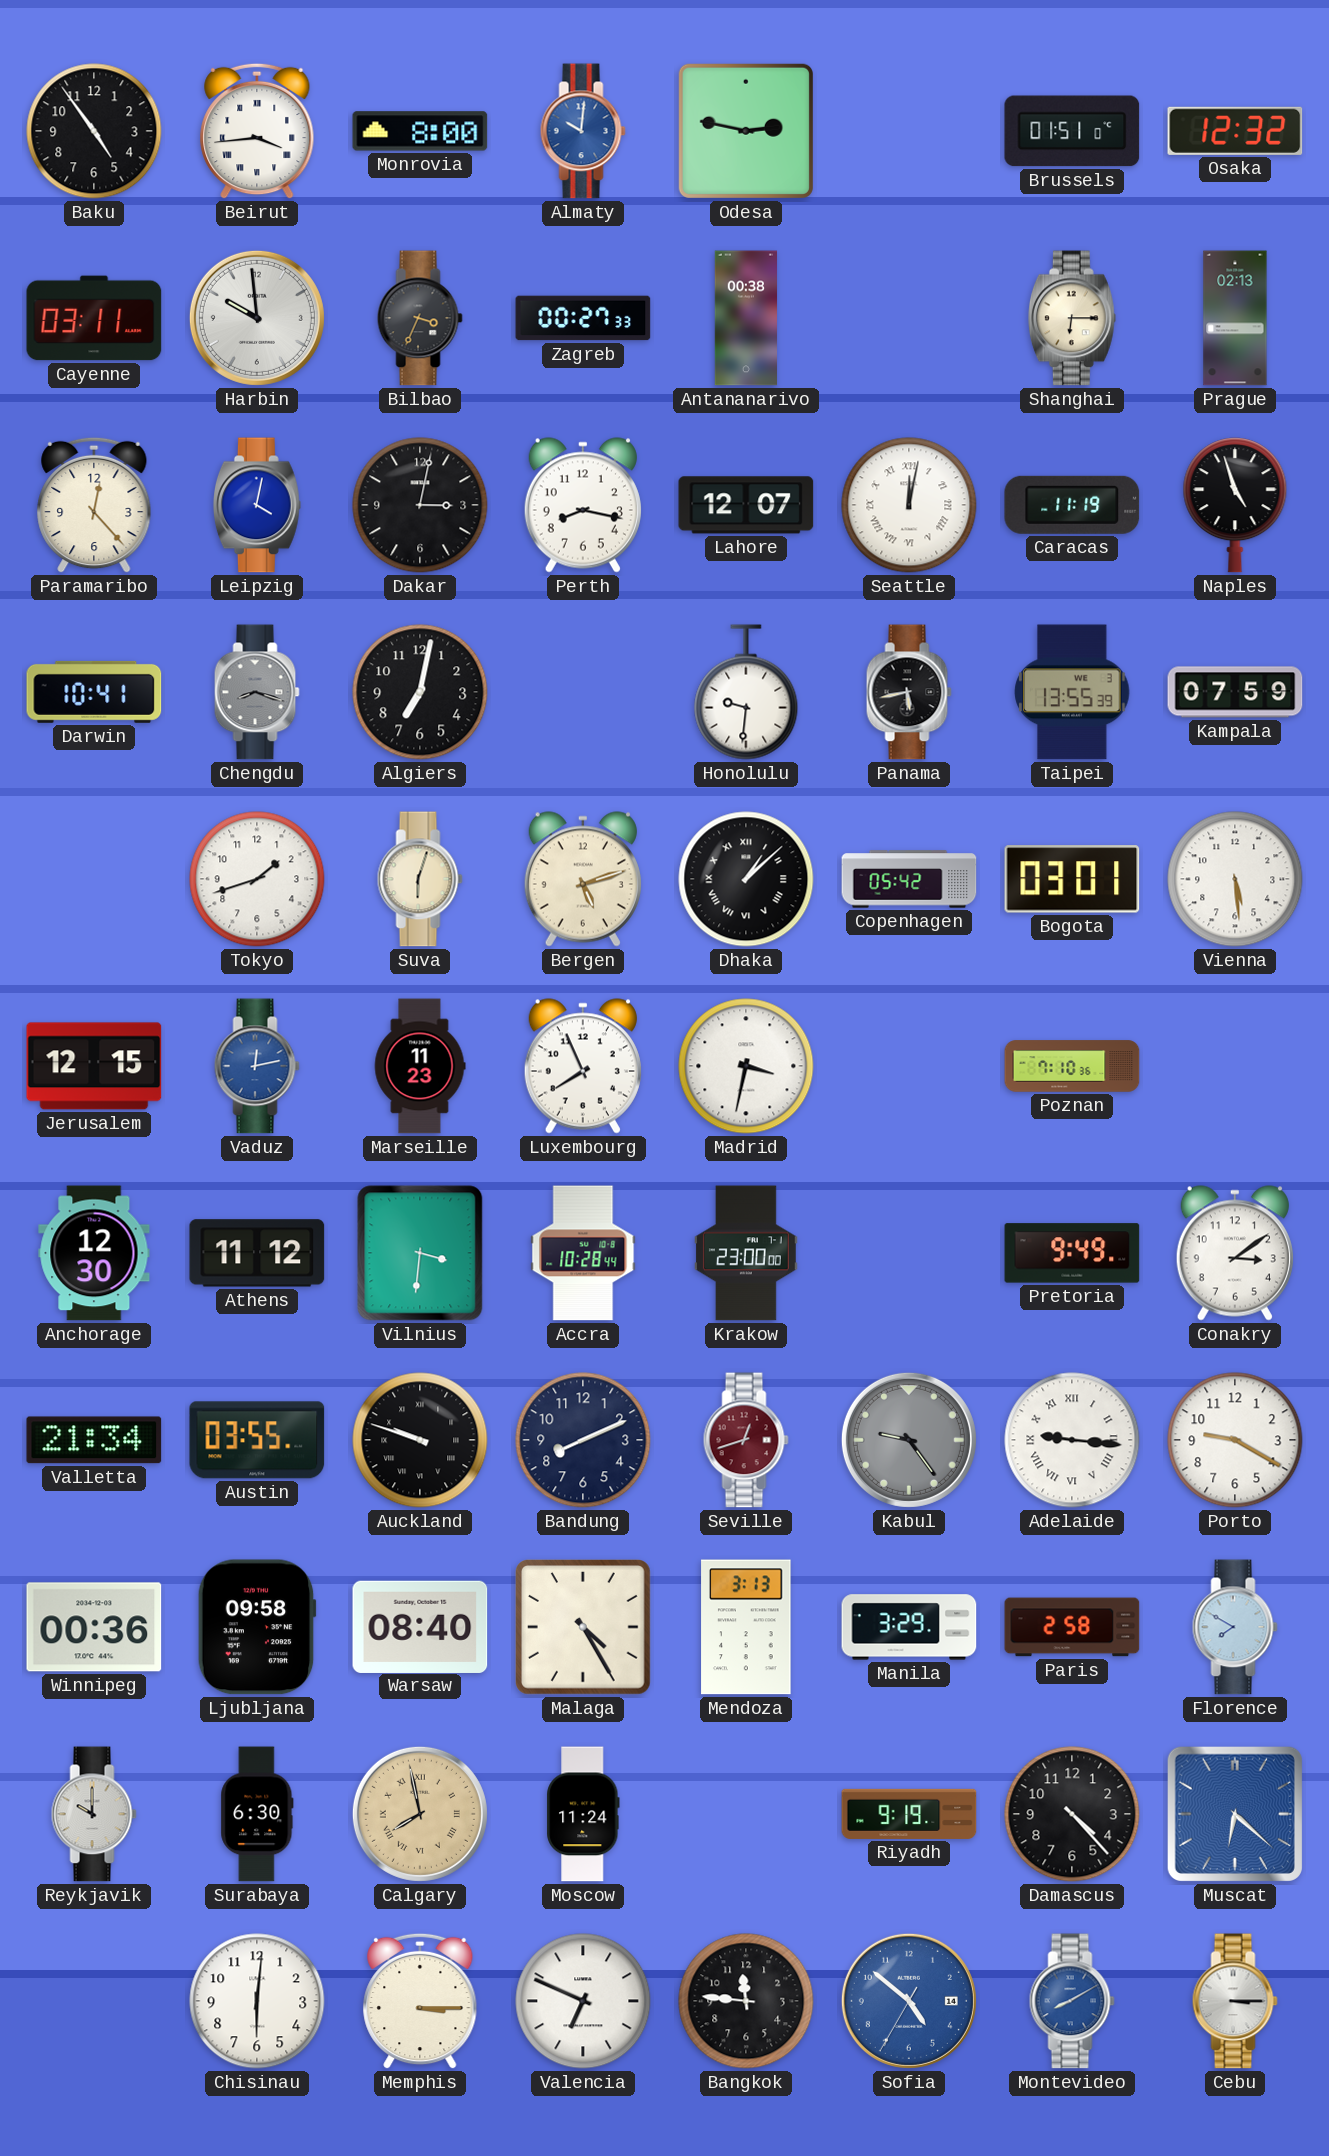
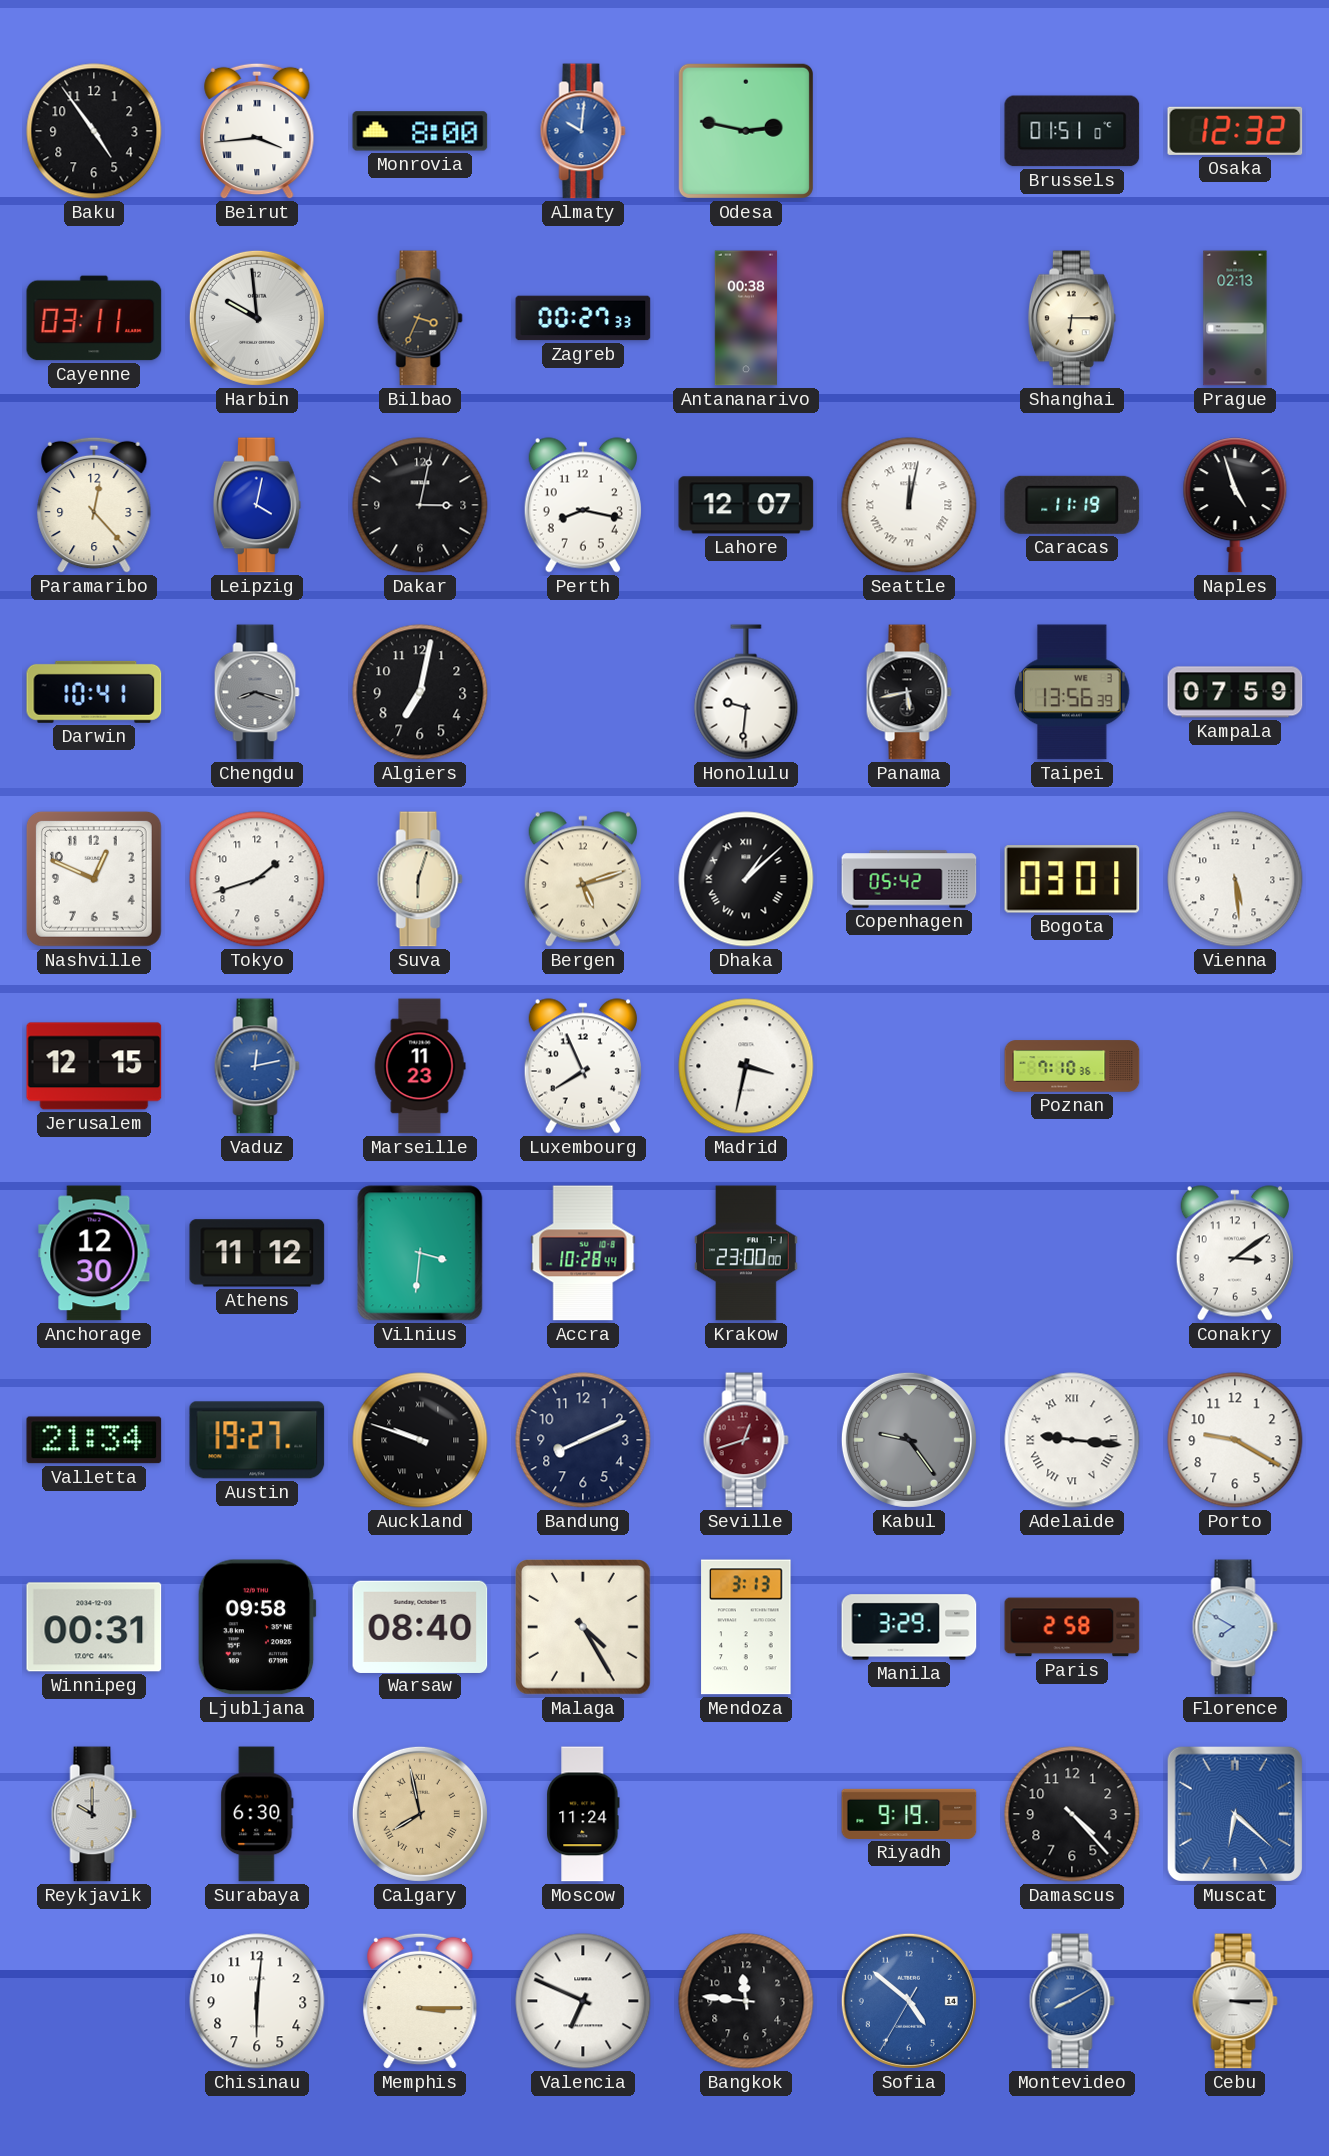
Taipei: 13:55 -> 13:56
Nashville: none -> 12:49
Pretoria: 9:49 -> none
Austin: 03:55 -> 19:27
Winnipeg: 00:36 -> 00:31
